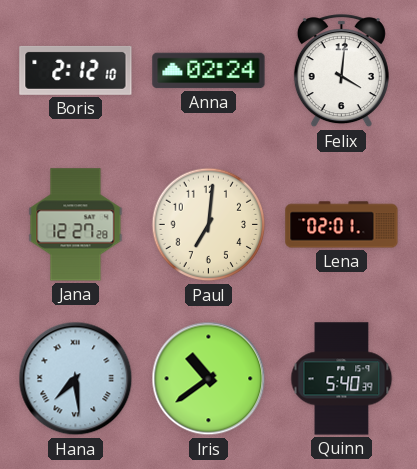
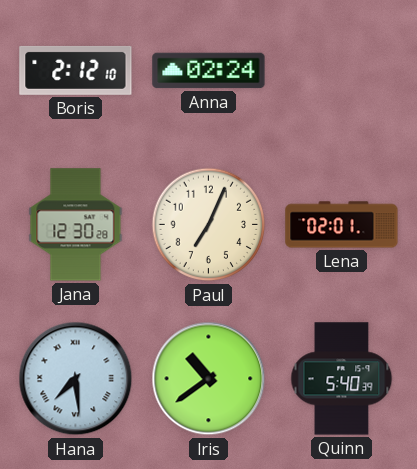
Felix: 4:01 -> none
Jana: 12:27 -> 12:30
Paul: 7:01 -> 7:04
